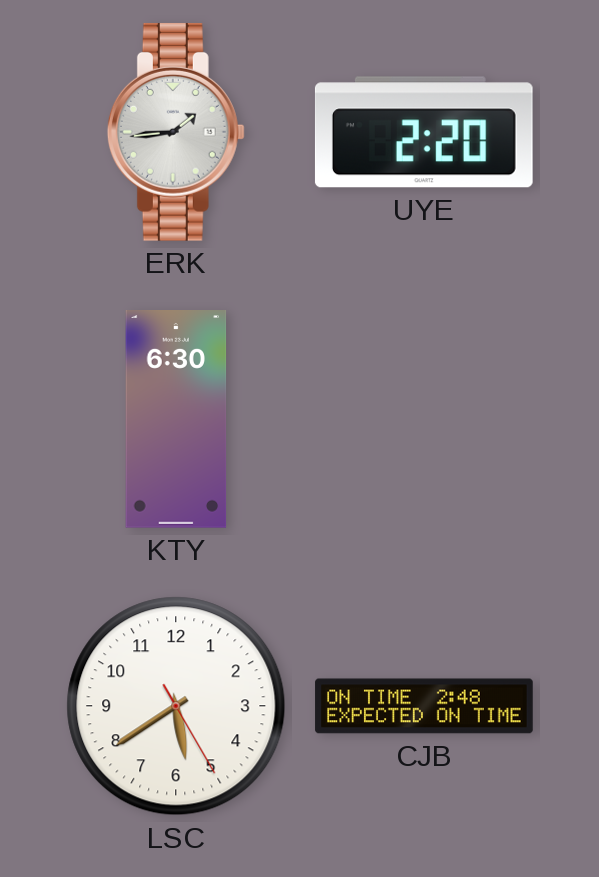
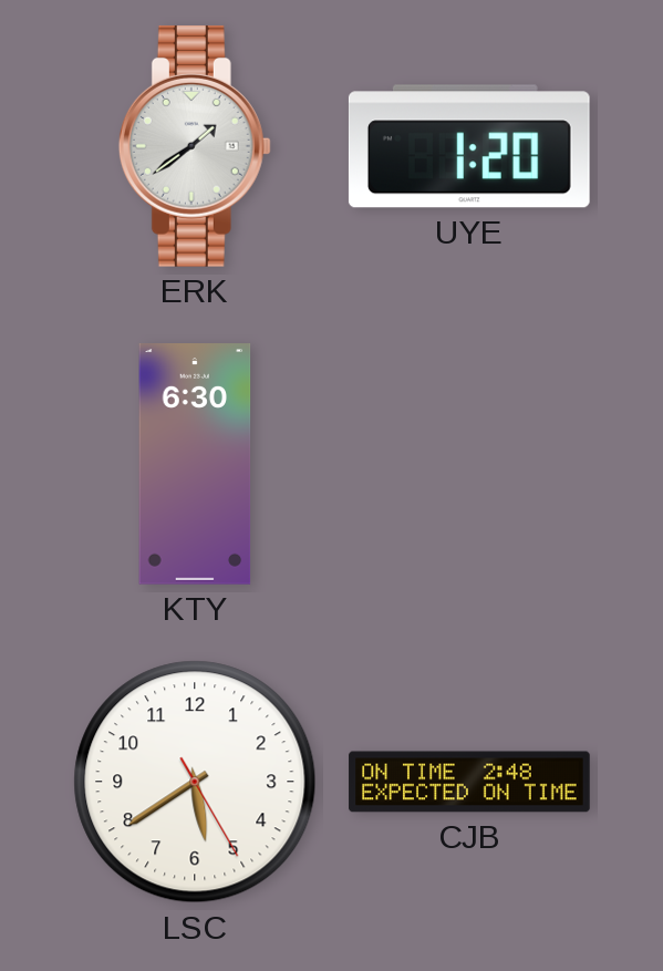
ERK: 1:44 -> 1:39
UYE: 2:20 -> 1:20
